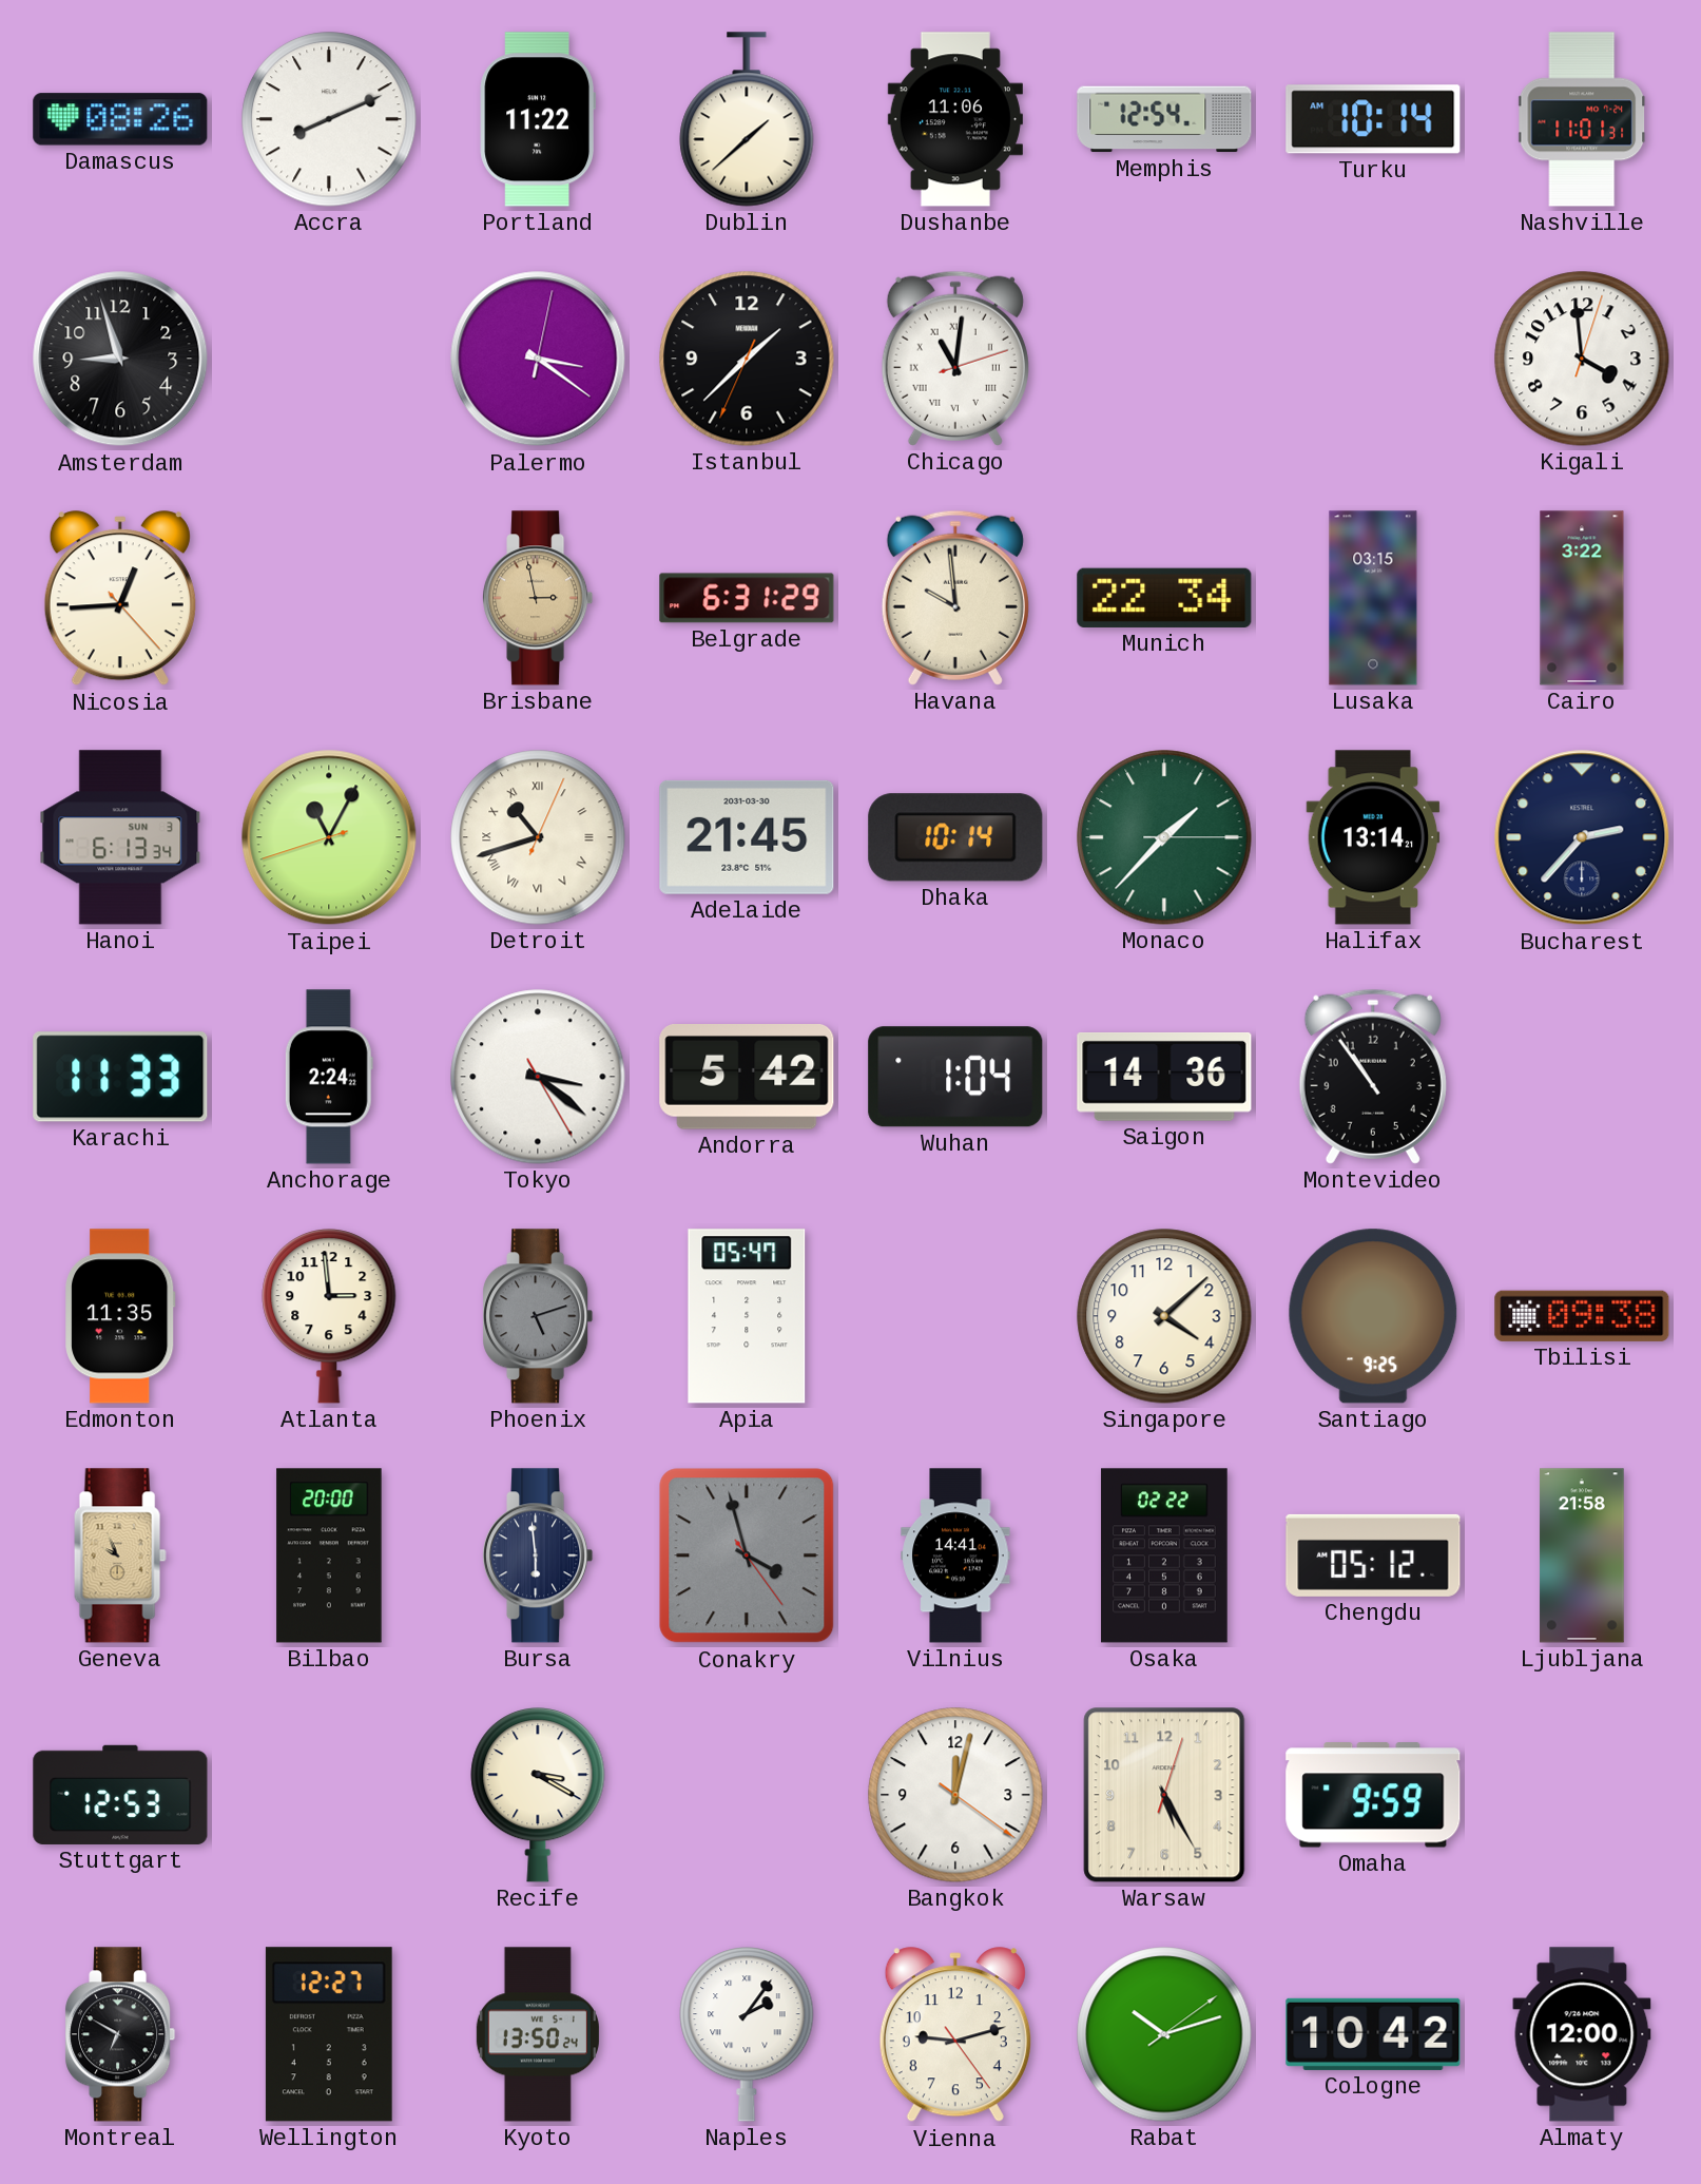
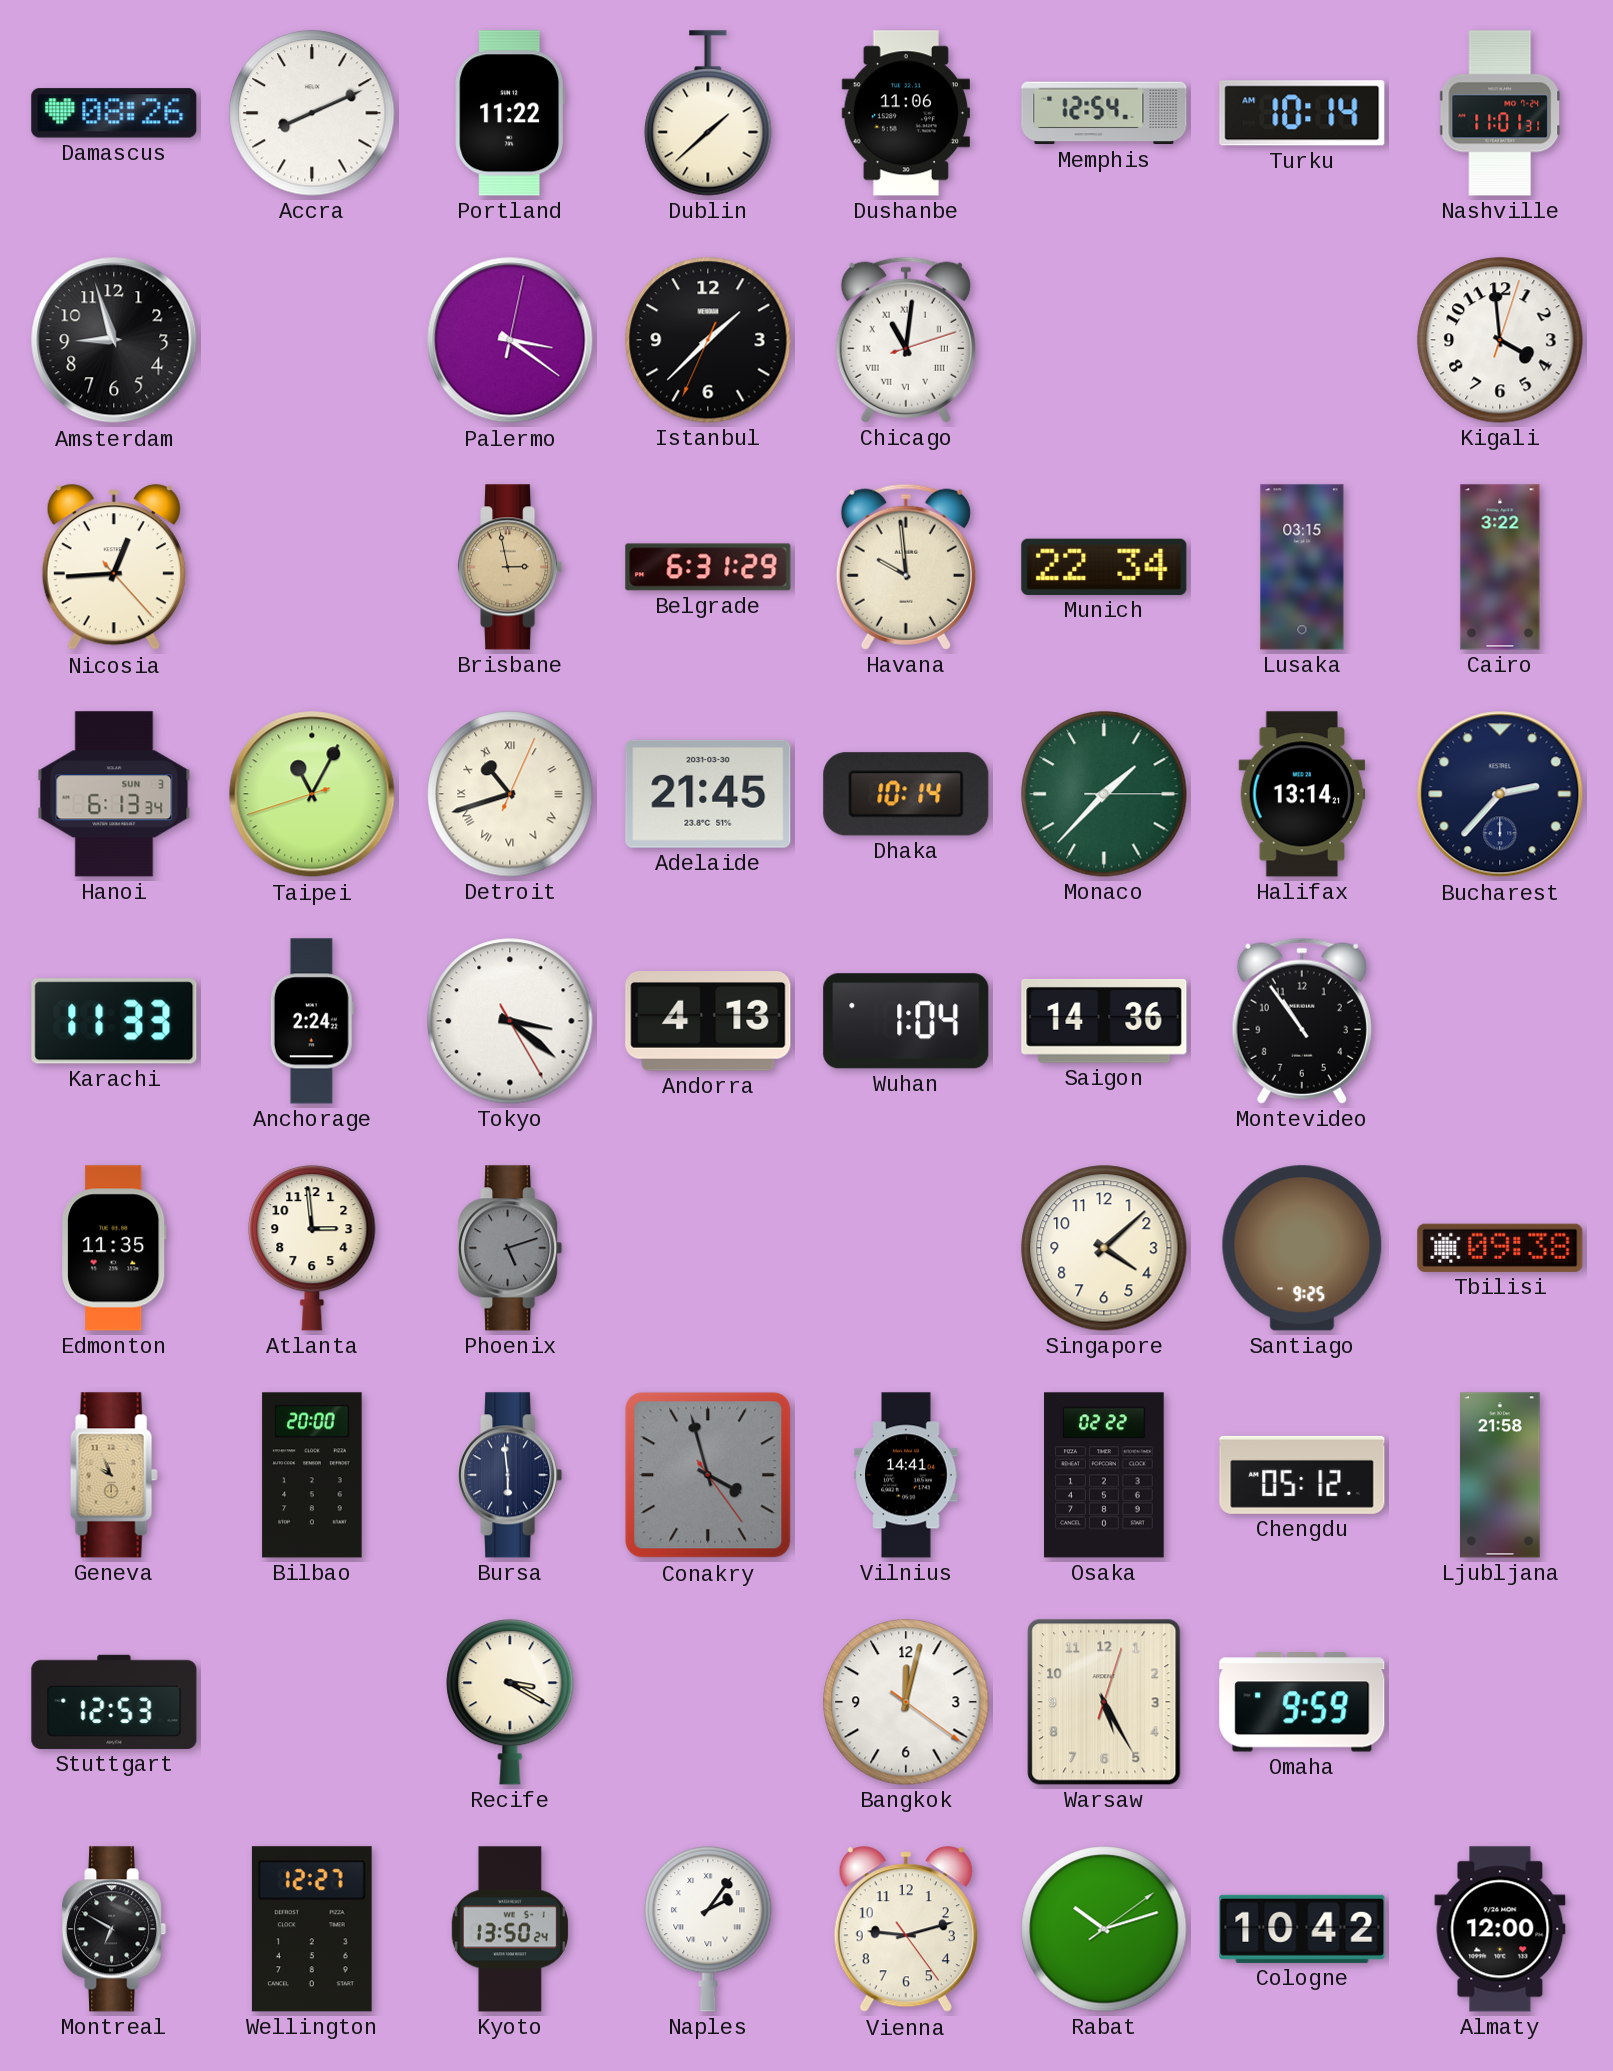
Andorra: 5:42 -> 4:13
Apia: 05:47 -> none
